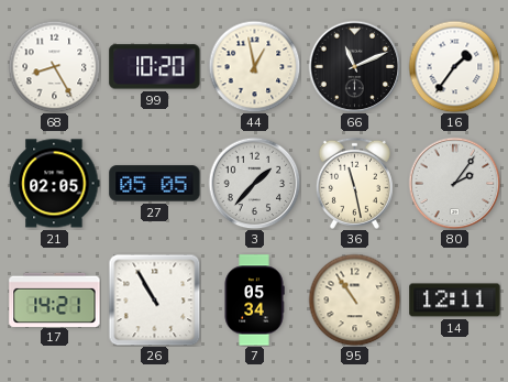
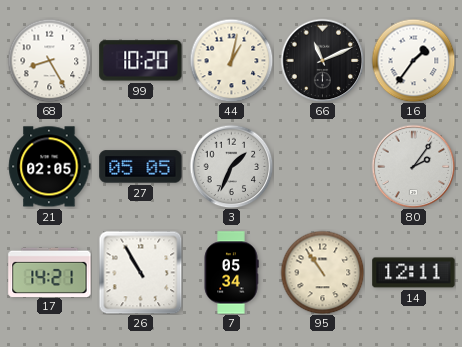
44: 12:58 -> 1:02
3: 1:37 -> 1:34
36: 11:28 -> none
